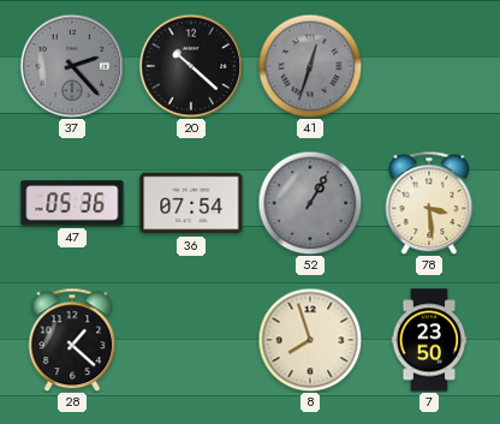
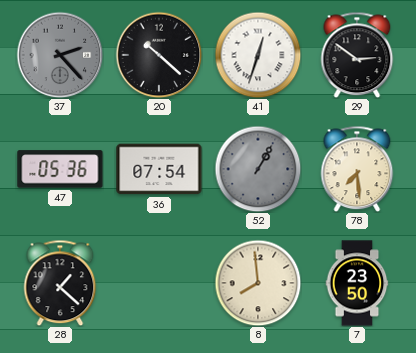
41 dial: grey -> white
29: none -> 2:51
78: 3:29 -> 7:29
8: 7:57 -> 7:59
